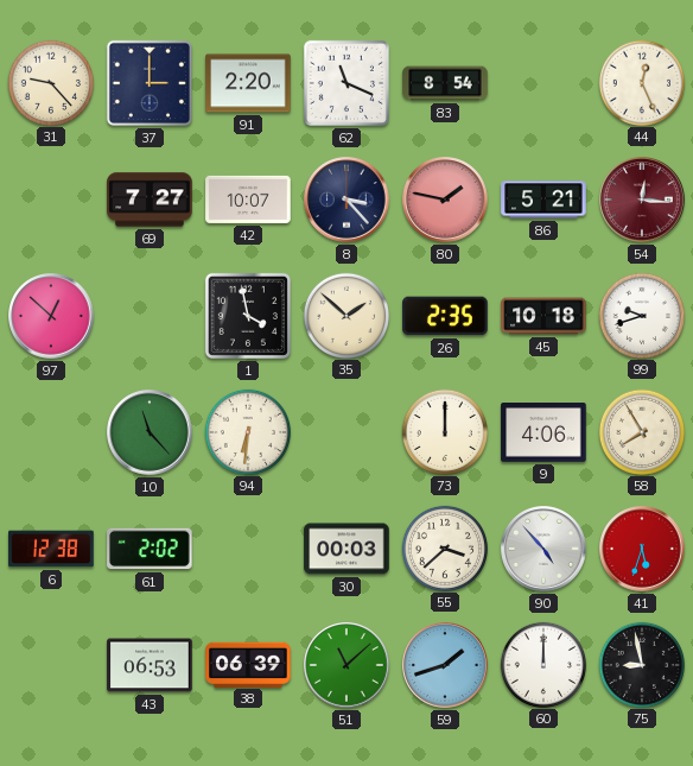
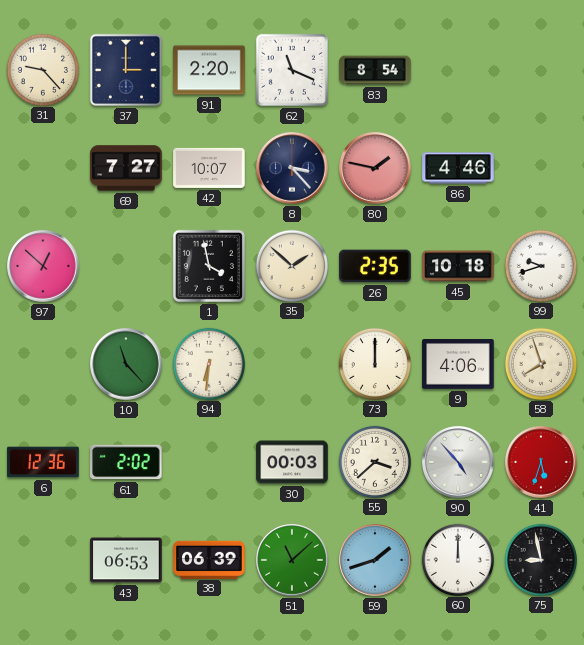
44: 12:26 -> none
86: 5:21 -> 4:46
54: 12:16 -> none
58: 7:55 -> 7:57
6: 12:38 -> 12:36
